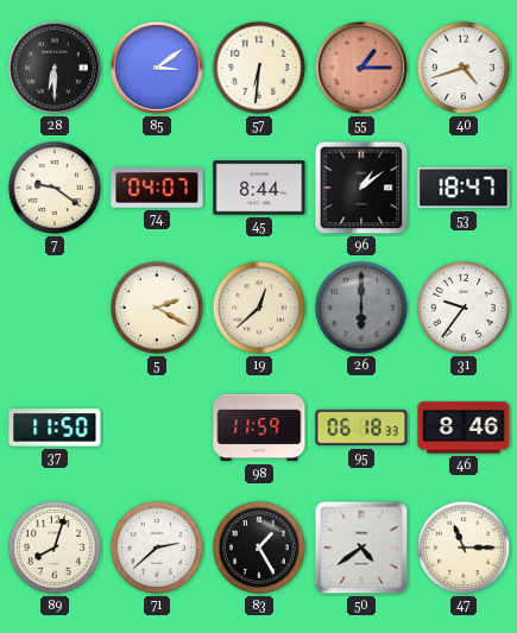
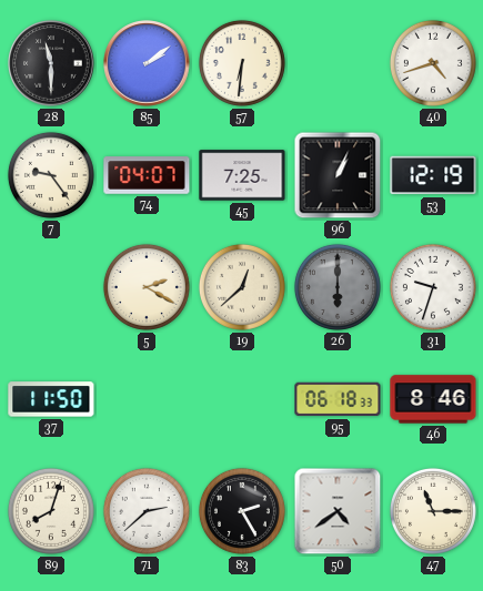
28: 6:30 -> 11:30
85: 3:09 -> 2:09
55: 1:15 -> none
7: 9:21 -> 9:24
45: 8:44 -> 7:25
96: 1:09 -> 1:04
53: 18:47 -> 12:19
31: 9:36 -> 9:33
98: 11:59 -> none
83: 1:25 -> 2:25
